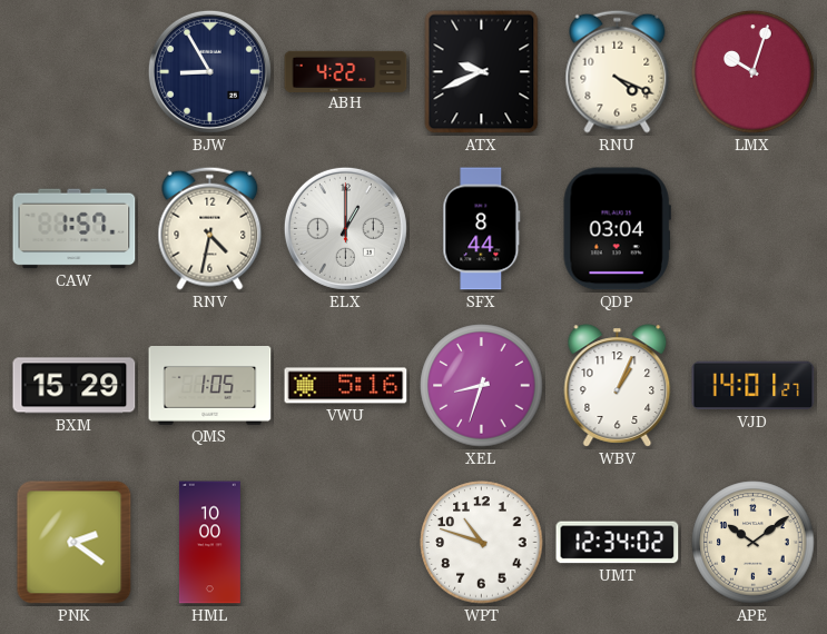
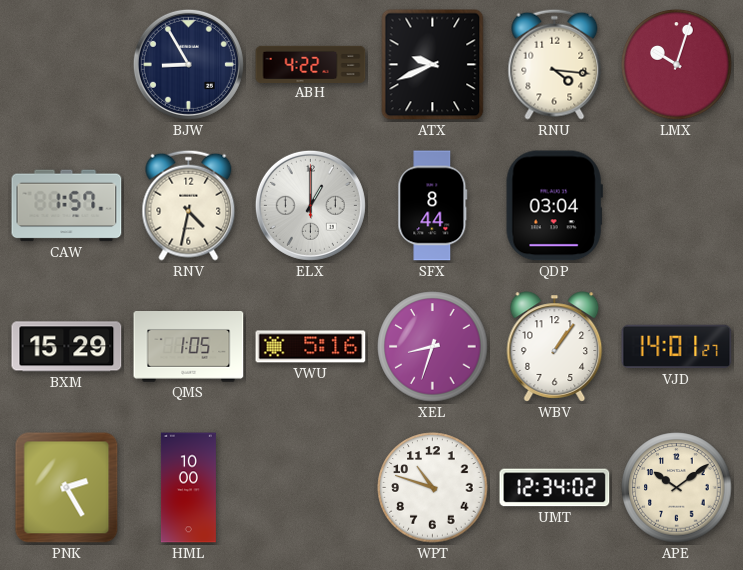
RNU: 4:19 -> 4:16
WBV: 1:04 -> 1:06
PNK: 2:21 -> 2:25
